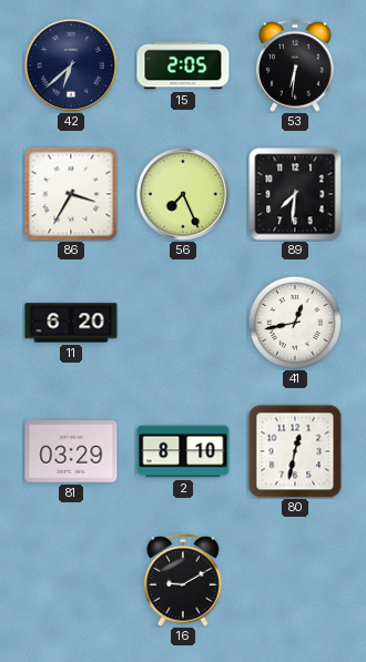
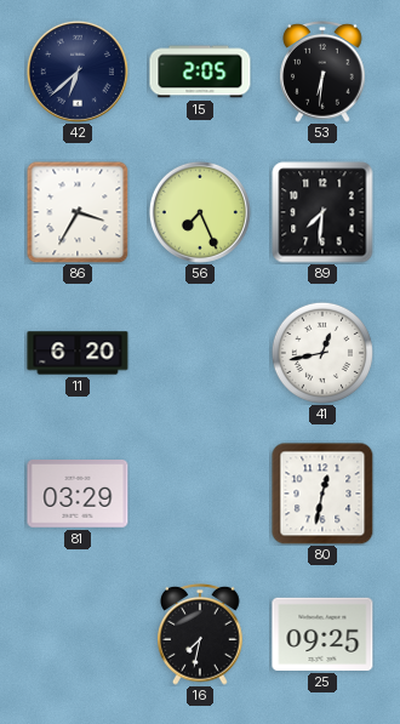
2: 8:10 -> none
16: 9:10 -> 7:32
25: none -> 09:25
